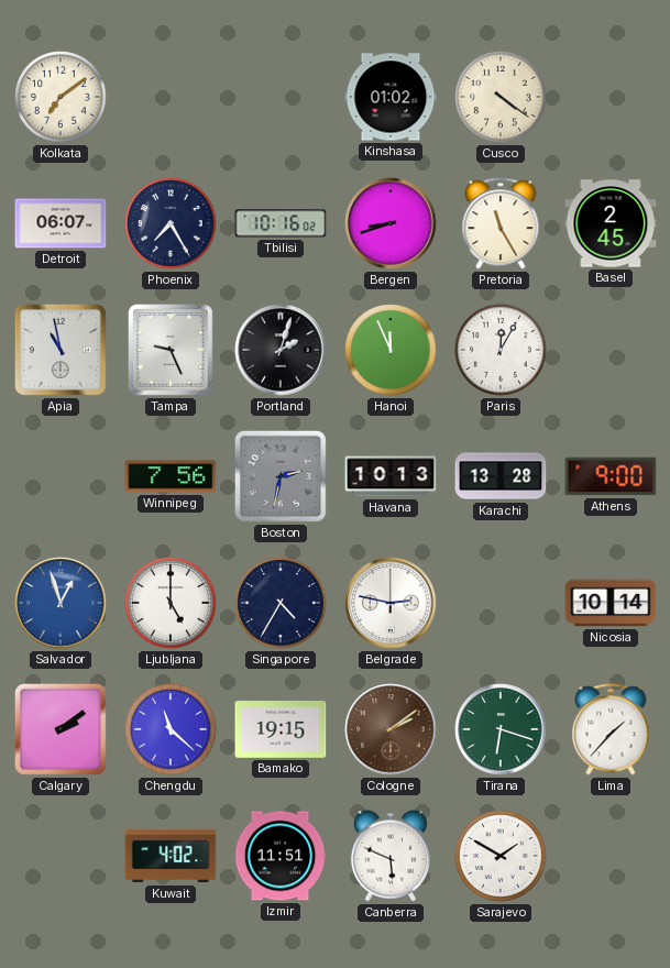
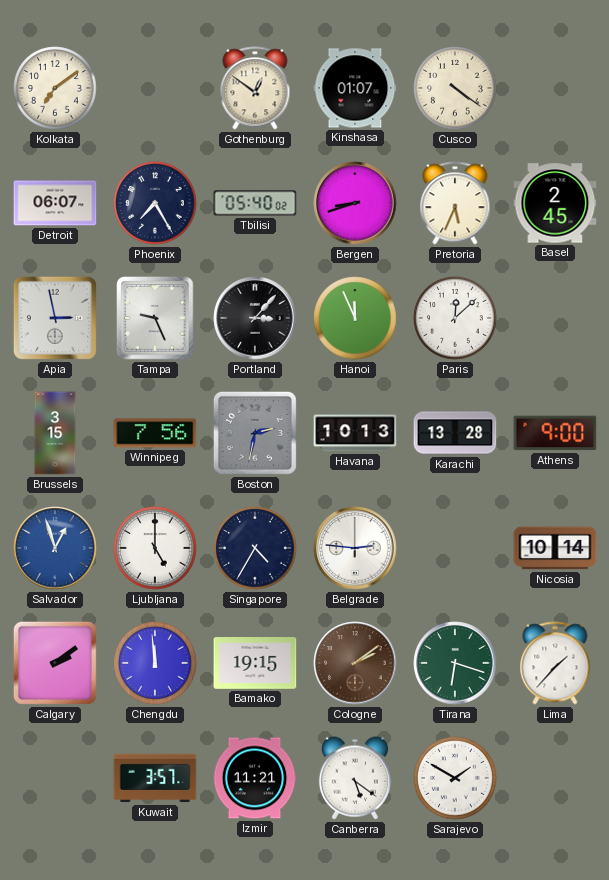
Gothenburg: none -> 12:51
Kinshasa: 01:02 -> 01:07
Tbilisi: 10:16 -> 05:40
Pretoria: 11:25 -> 5:34
Apia: 10:58 -> 2:58
Portland: 2:03 -> 3:07
Paris: 12:05 -> 12:08
Brussels: none -> 3:15
Belgrade: 2:47 -> 2:46
Chengdu: 11:22 -> 11:59
Kuwait: 4:02 -> 3:57
Izmir: 11:51 -> 11:21
Canberra: 5:49 -> 5:21
